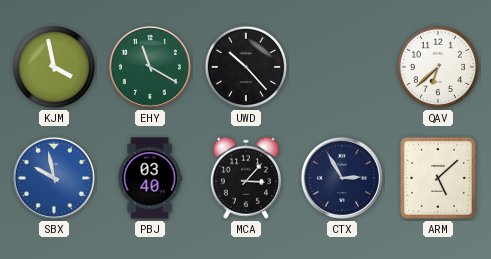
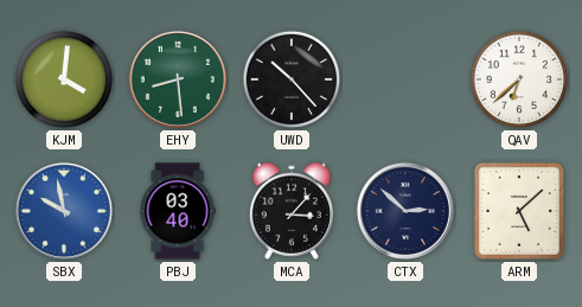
KJM: 3:58 -> 4:01
EHY: 11:20 -> 8:29
CTX: 2:55 -> 2:52
